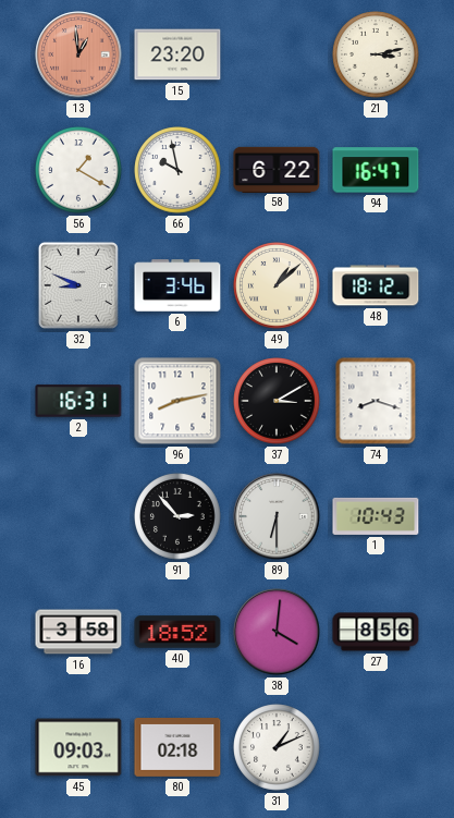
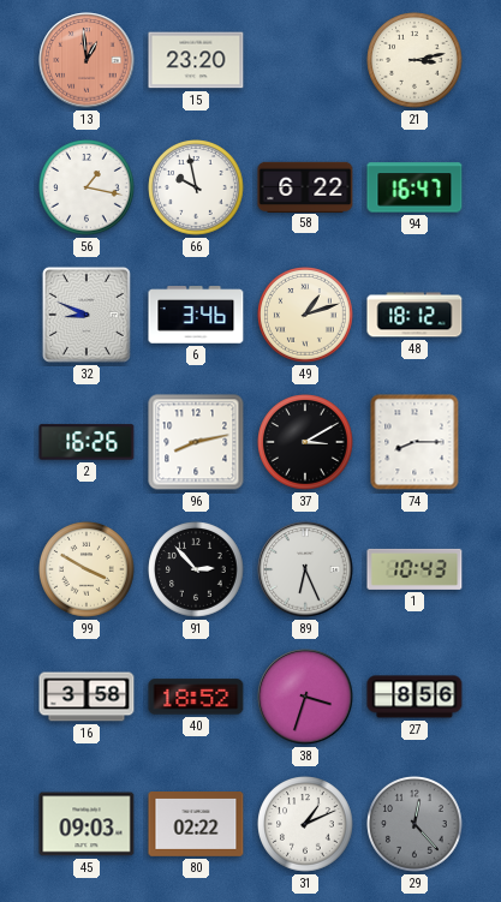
56: 1:20 -> 1:17
49: 1:08 -> 1:12
2: 16:31 -> 16:26
74: 8:18 -> 8:15
99: none -> 3:50
89: 6:30 -> 6:26
38: 4:01 -> 3:33
80: 02:18 -> 02:22
29: none -> 12:23
